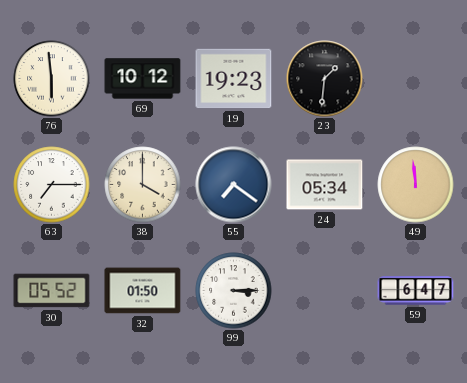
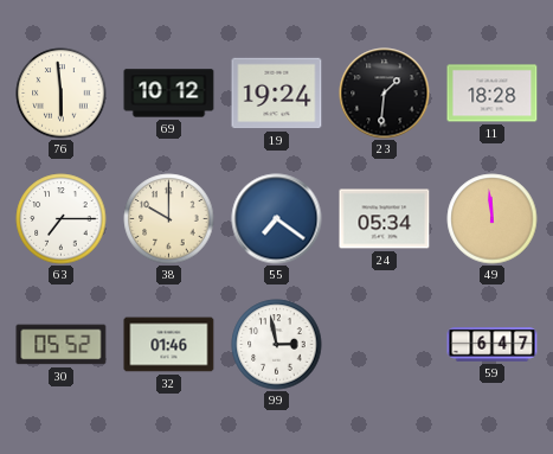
19: 19:23 -> 19:24
11: none -> 18:28
38: 4:00 -> 10:00
32: 01:50 -> 01:46
99: 3:15 -> 2:58
